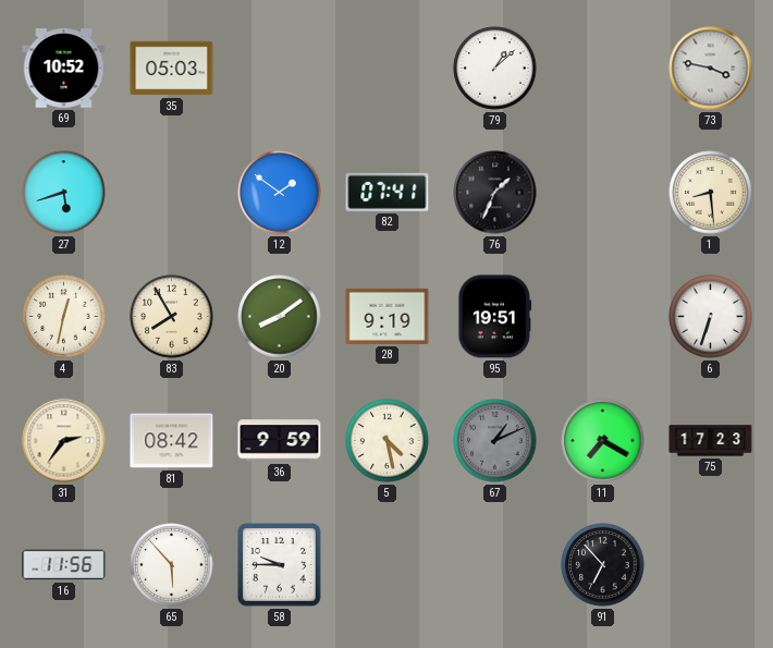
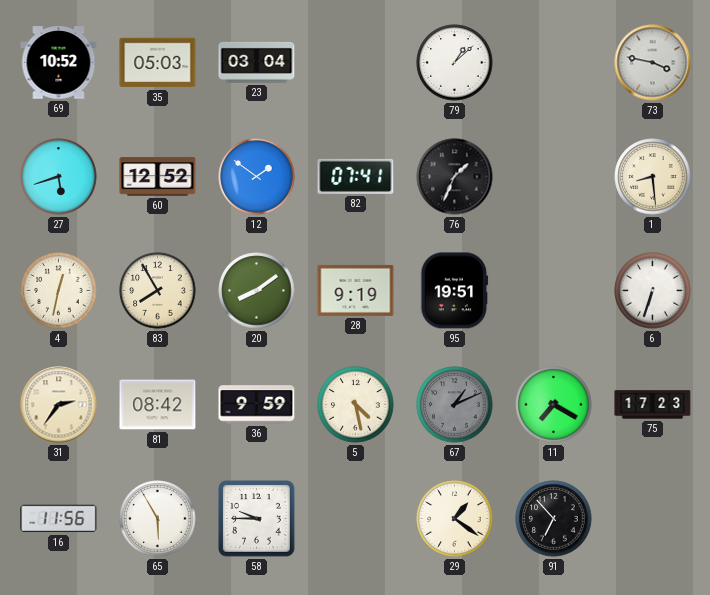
23: none -> 03:04
60: none -> 12:52
65: 5:53 -> 5:55
29: none -> 1:21
